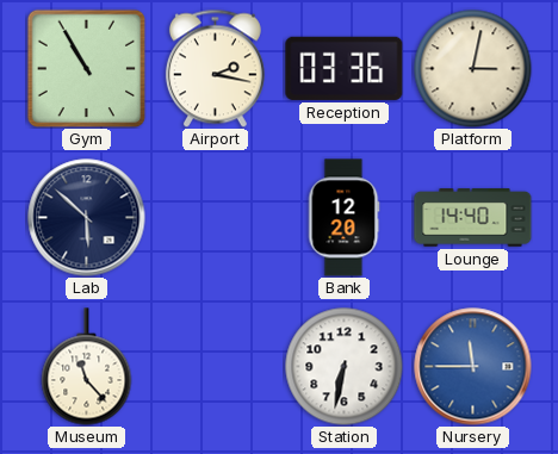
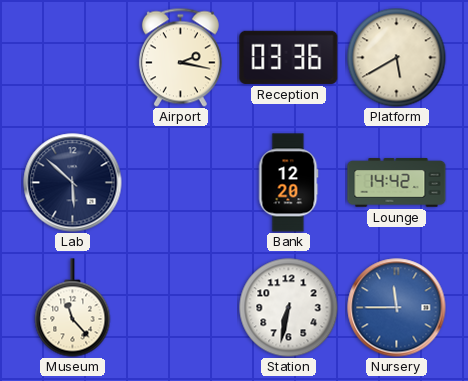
Gym: 10:55 -> none
Platform: 3:02 -> 5:40
Lounge: 14:40 -> 14:42
